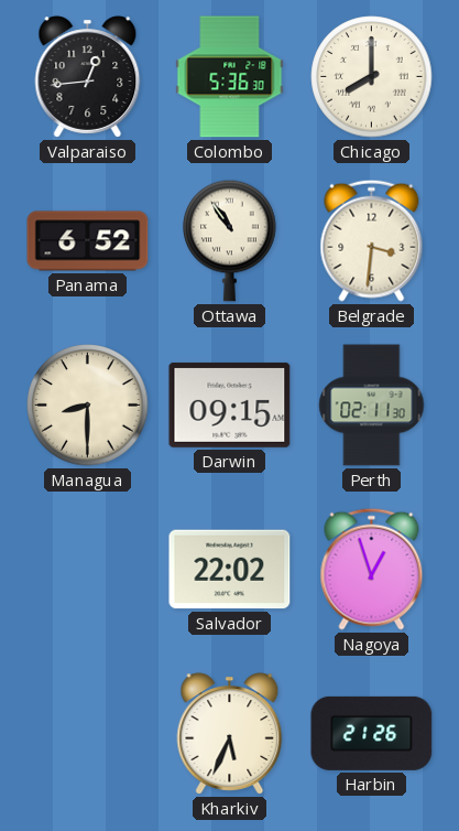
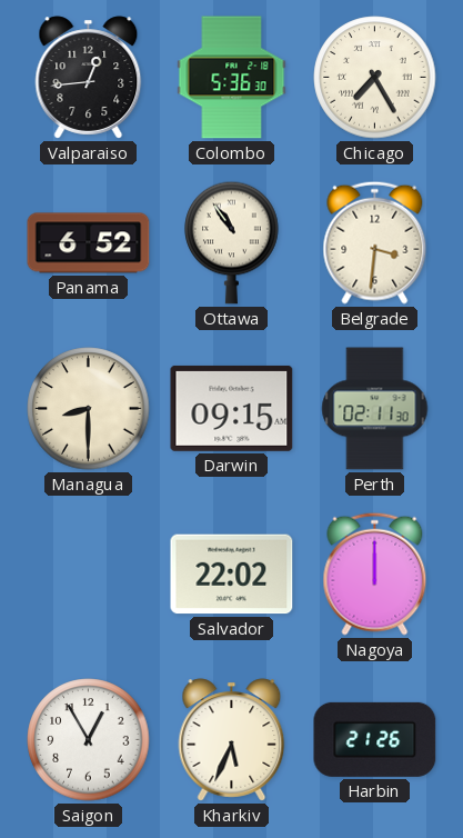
Chicago: 8:00 -> 7:25
Nagoya: 12:57 -> 12:00
Saigon: none -> 12:55
